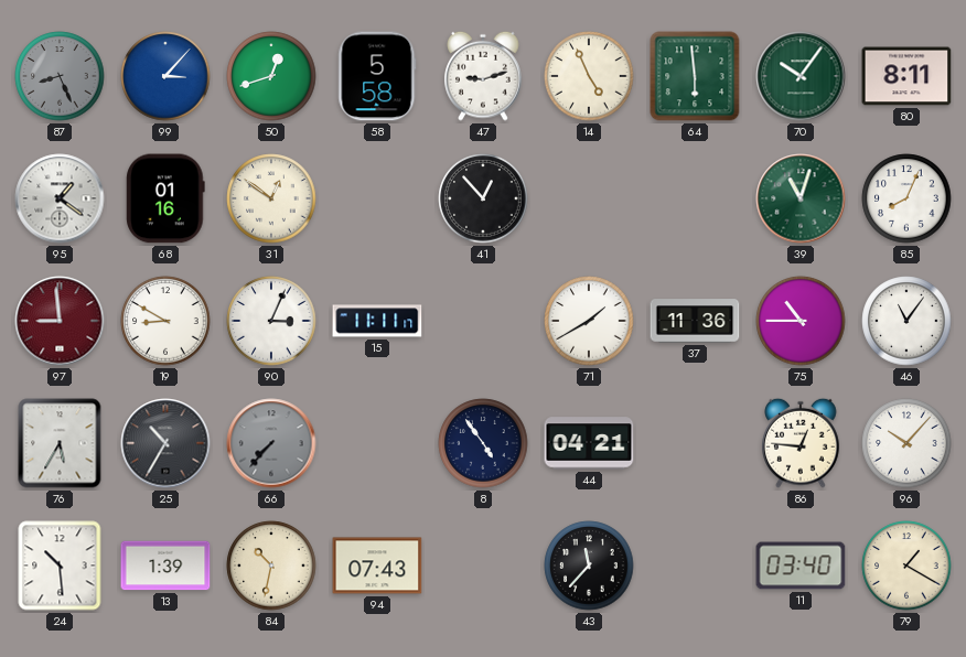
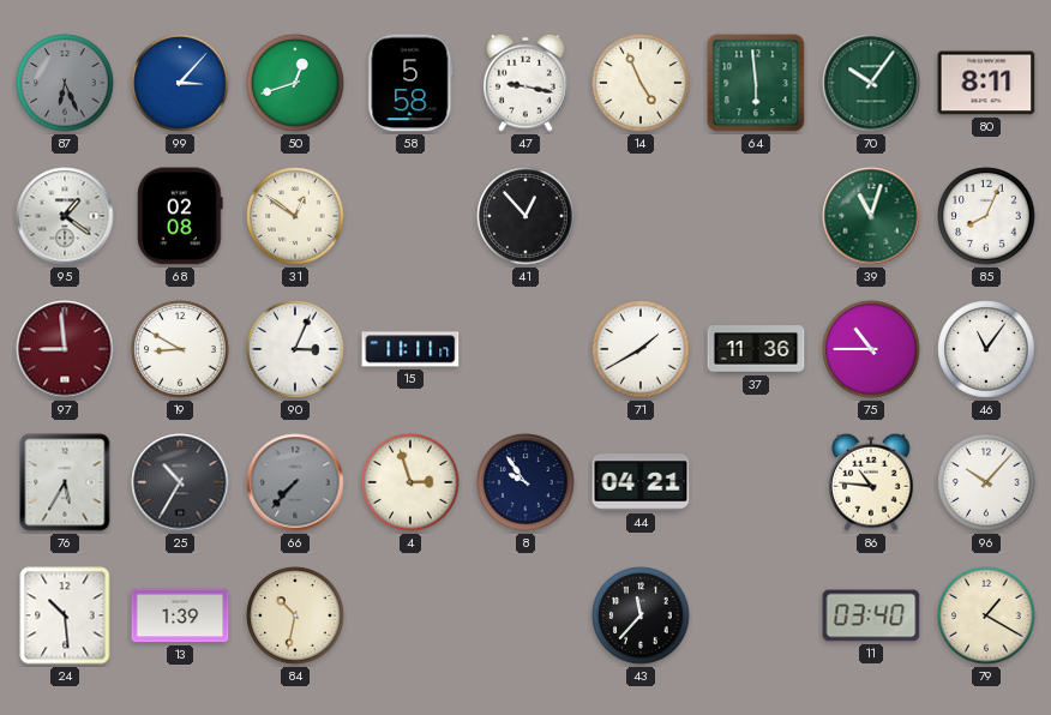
87: 8:26 -> 6:26
47: 9:12 -> 9:17
68: 01:16 -> 02:08
4: none -> 2:57
8: 4:54 -> 9:54
86: 12:46 -> 10:46
94: 07:43 -> none
